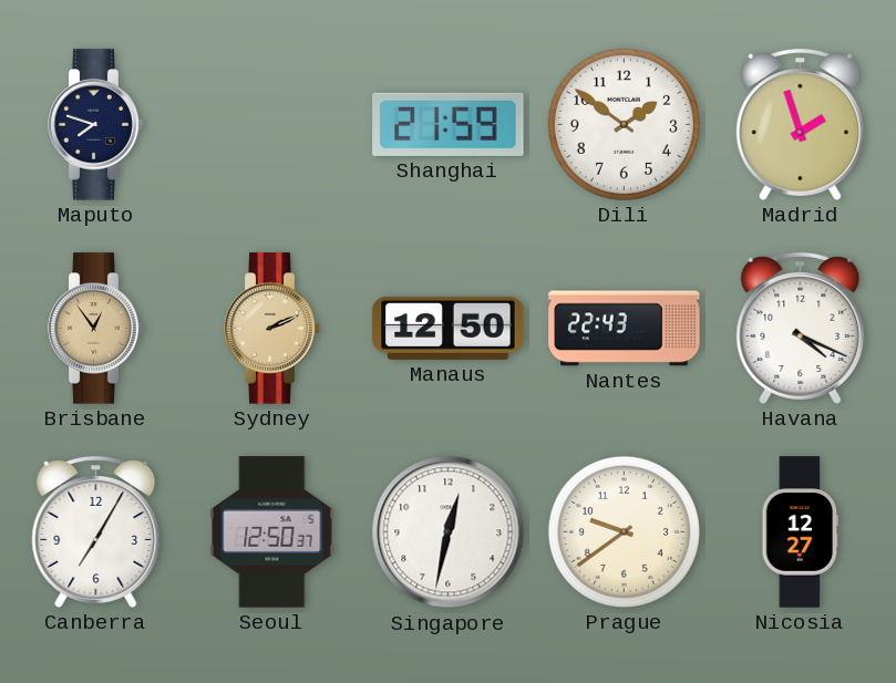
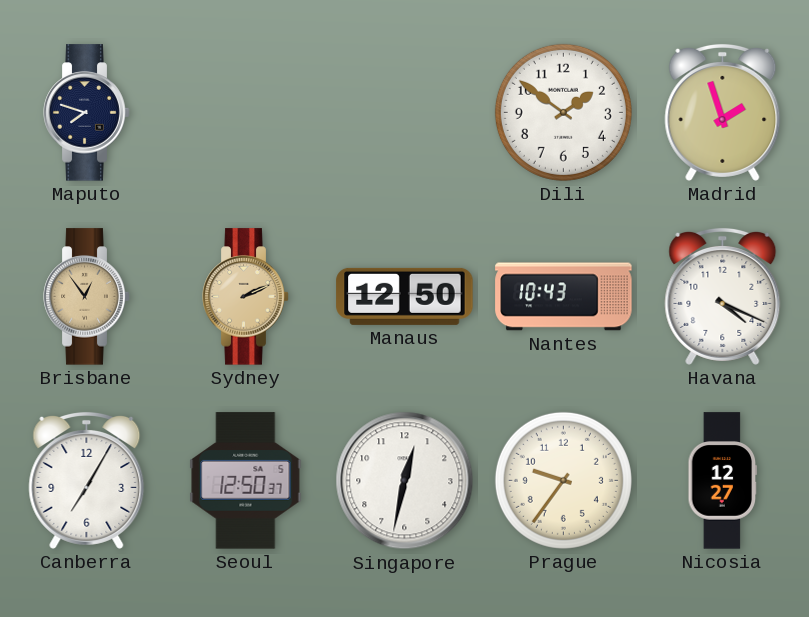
Shanghai: 21:59 -> none
Nantes: 22:43 -> 10:43
Prague: 9:39 -> 9:36
